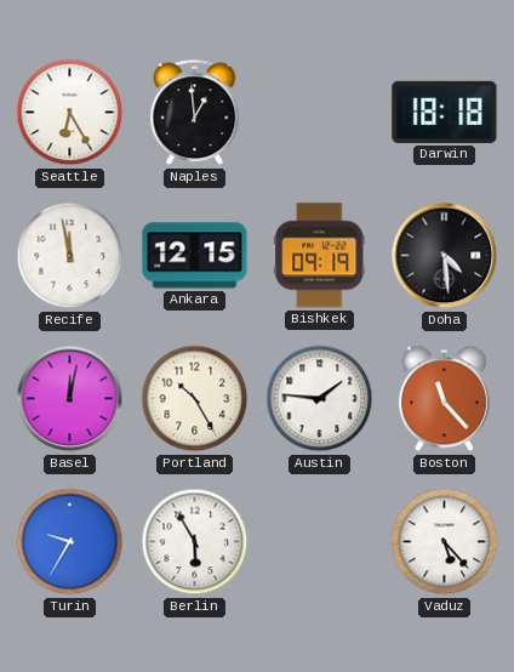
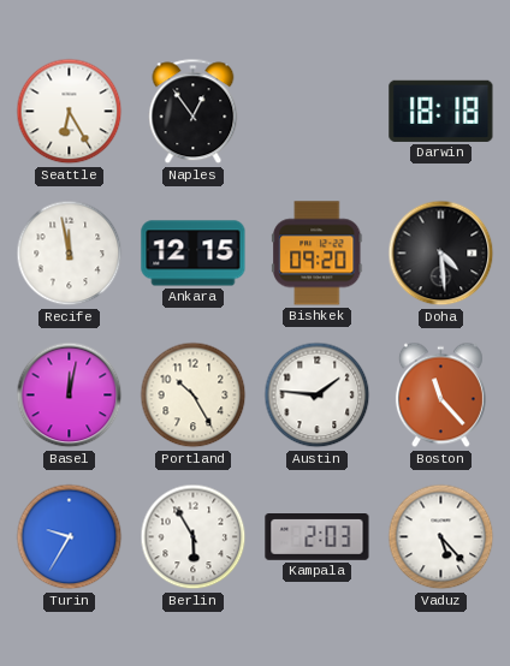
Naples: 12:59 -> 12:54
Bishkek: 09:19 -> 09:20
Kampala: none -> 2:03
